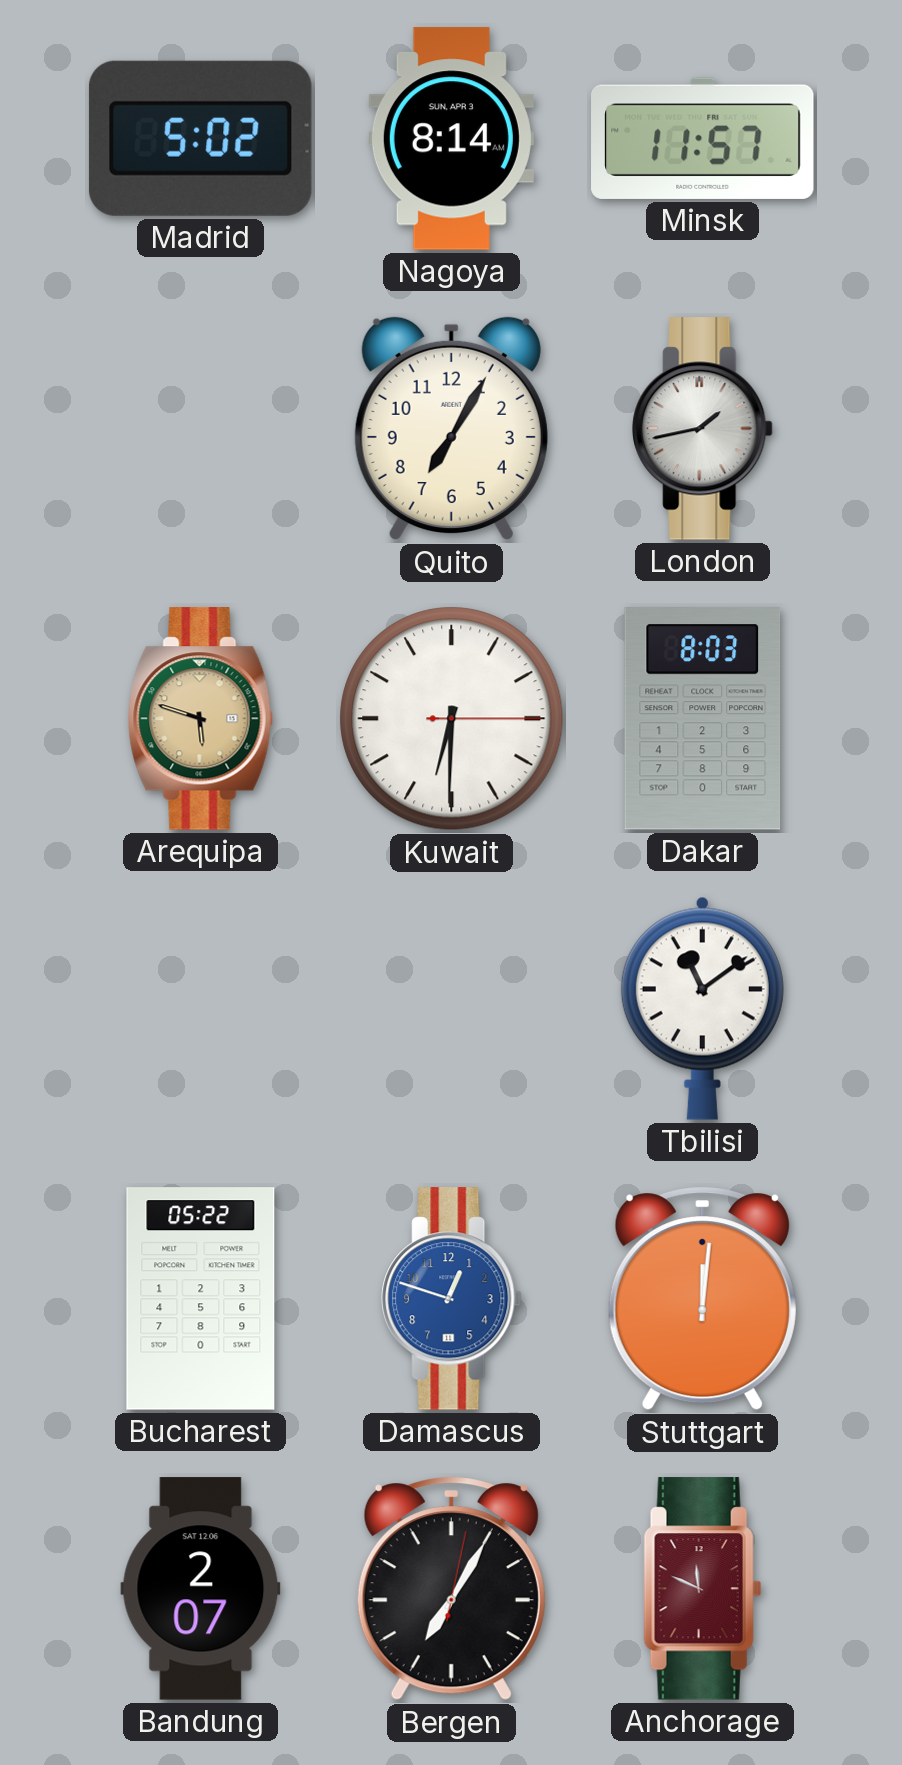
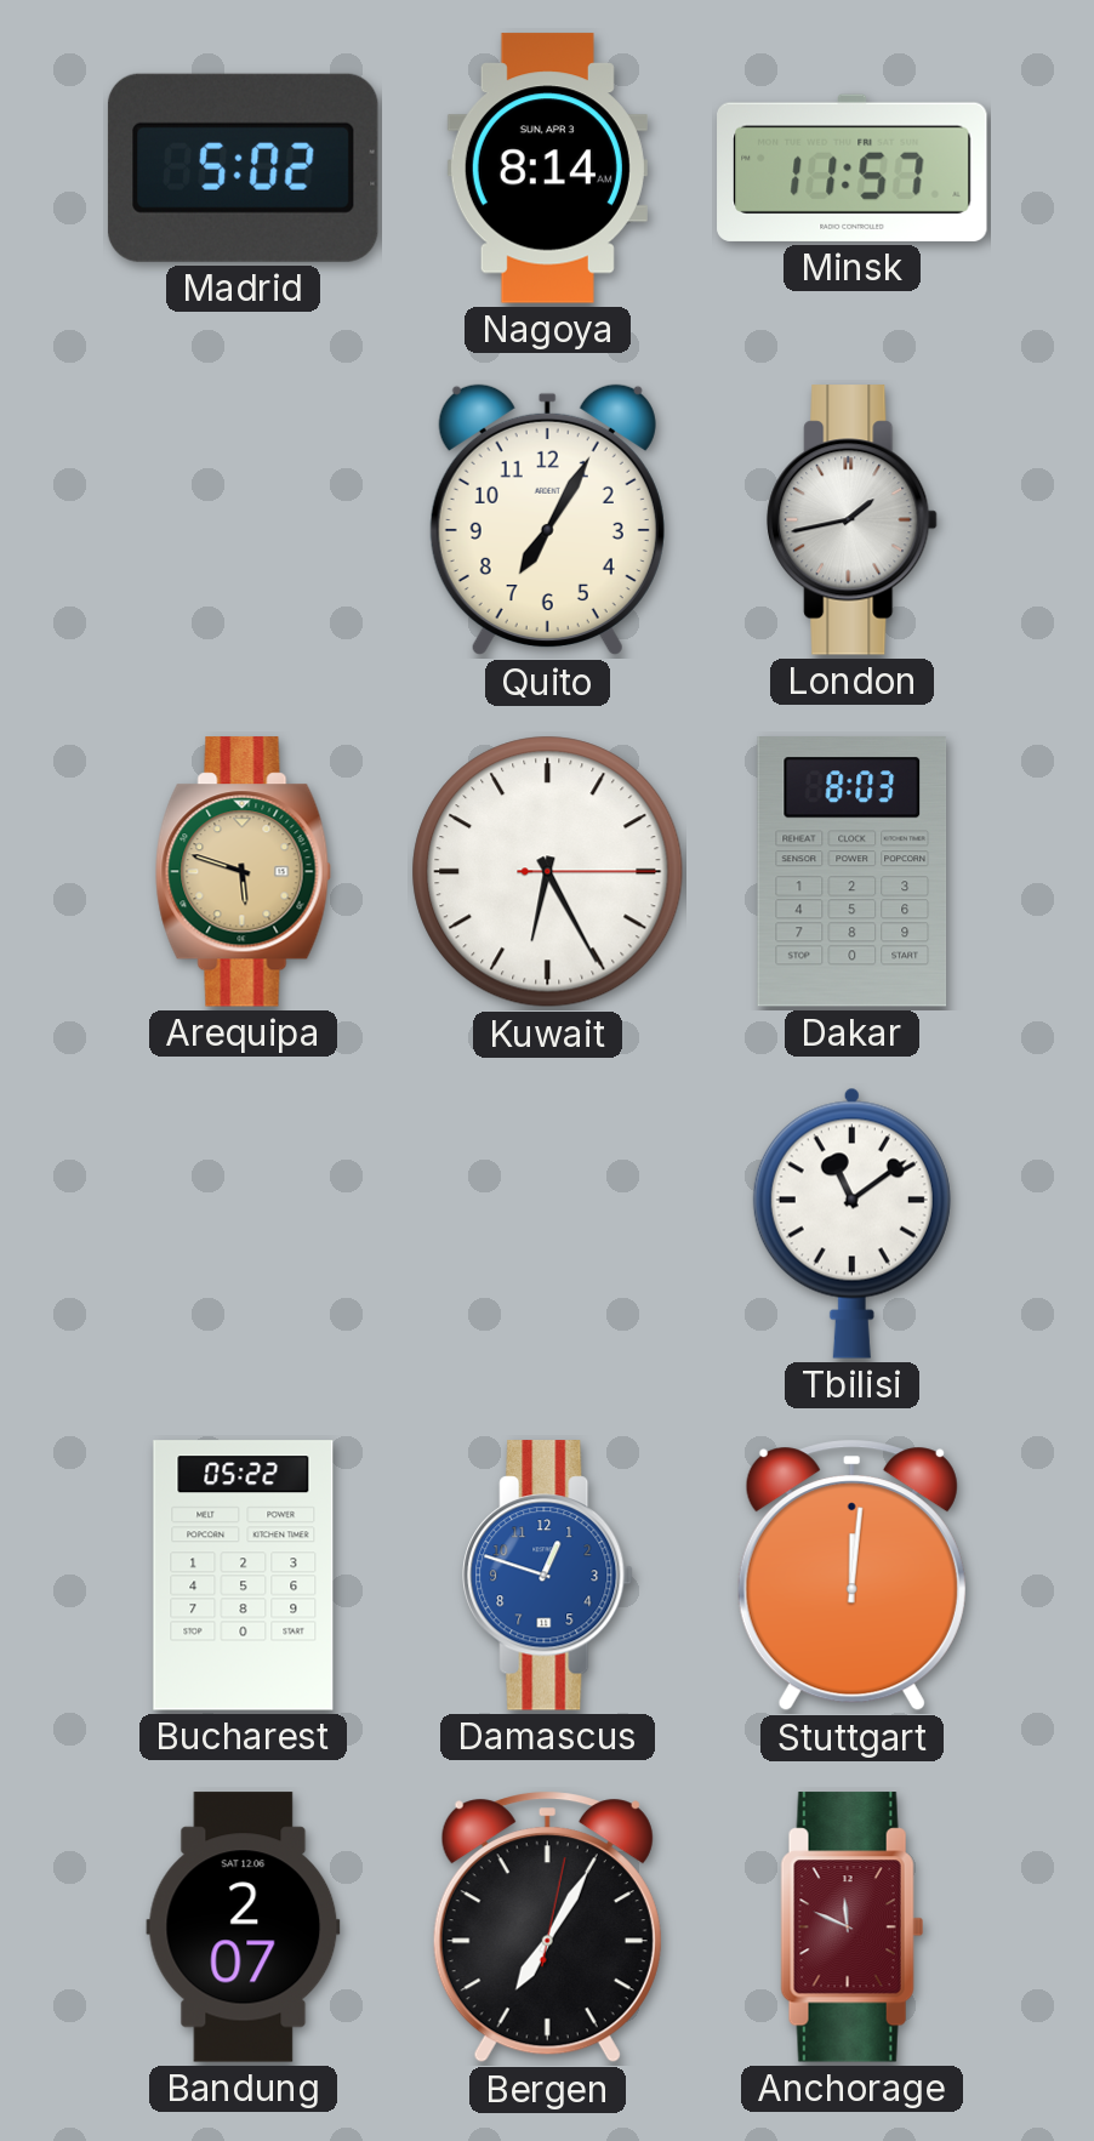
Kuwait: 6:30 -> 6:25
